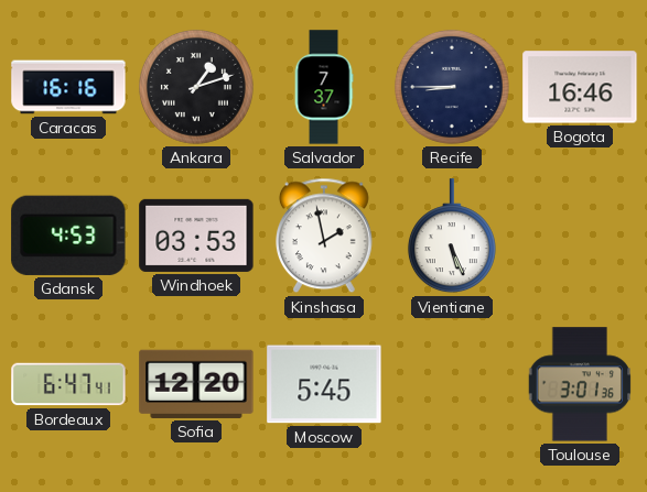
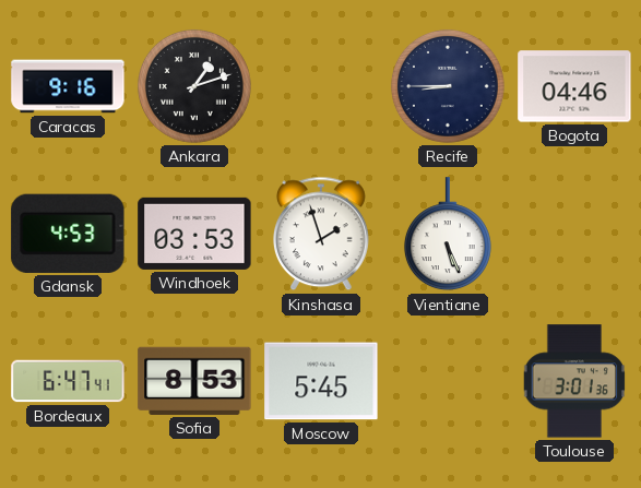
Caracas: 16:16 -> 9:16
Salvador: 7:37 -> none
Bogota: 16:46 -> 04:46
Kinshasa: 1:58 -> 1:57
Sofia: 12:20 -> 8:53
